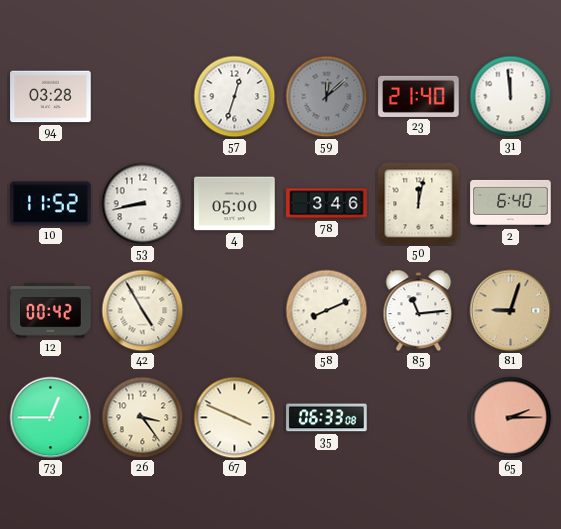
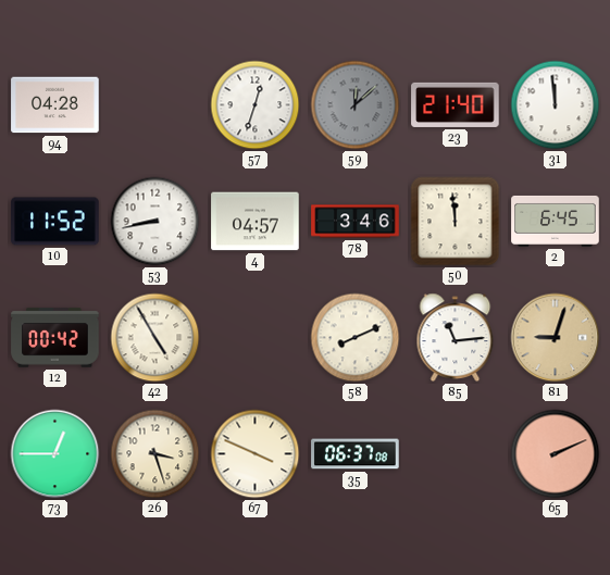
94: 03:28 -> 04:28
4: 05:00 -> 04:57
50: 12:02 -> 11:59
2: 6:40 -> 6:45
26: 3:24 -> 3:27
35: 06:33 -> 06:37
65: 2:15 -> 2:11
